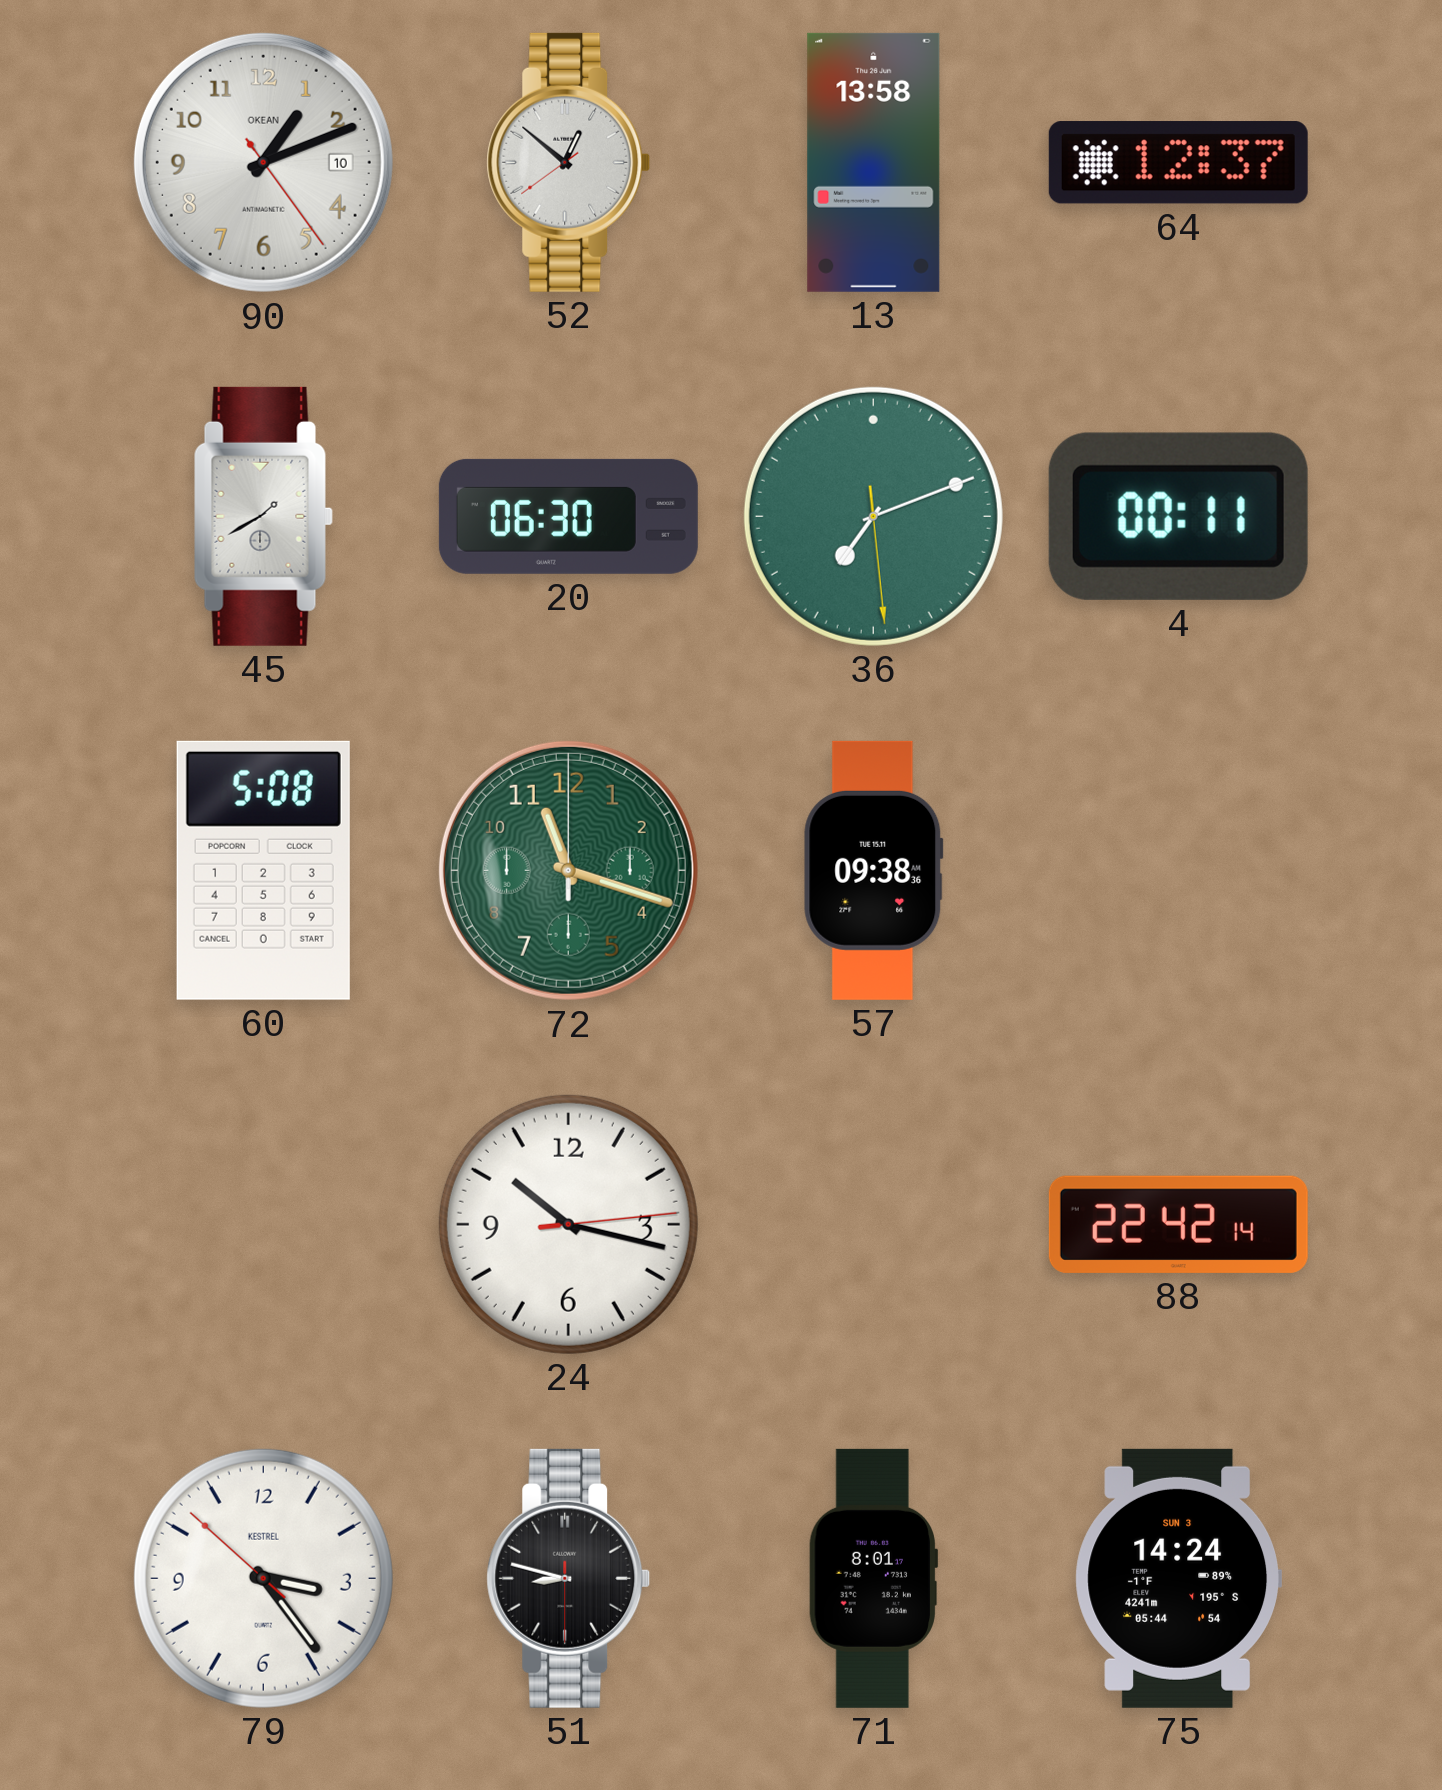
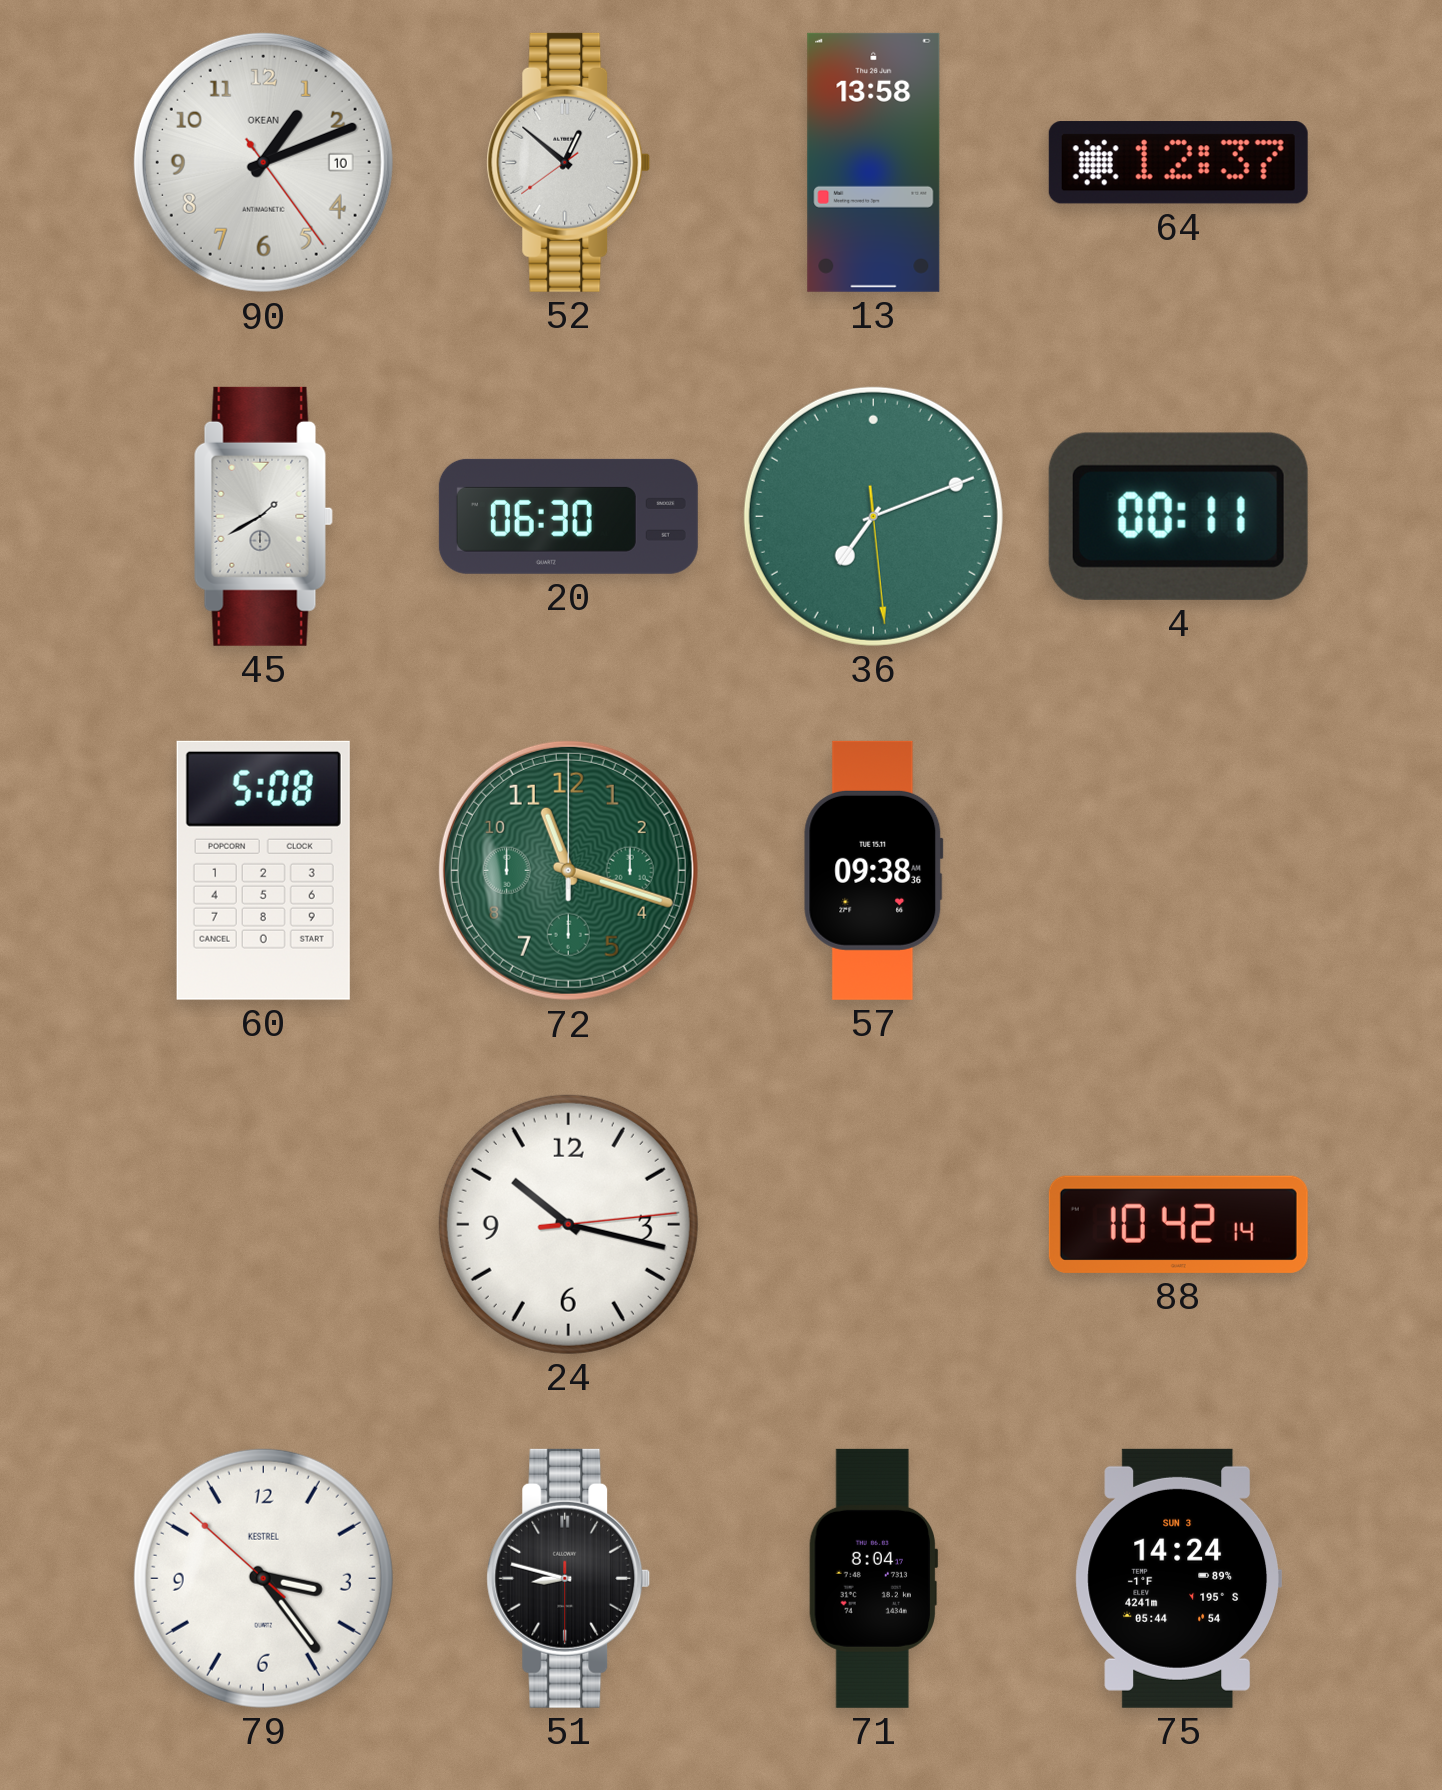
88: 22:42 -> 10:42
71: 8:01 -> 8:04
